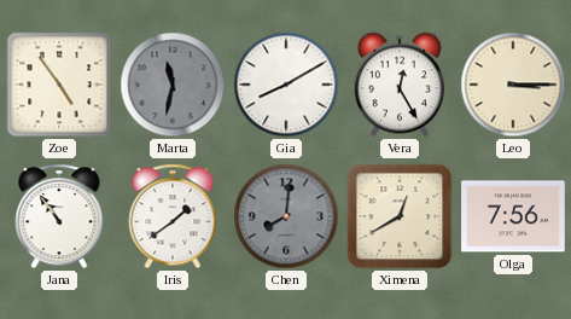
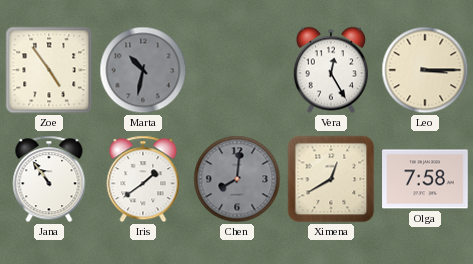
Marta: 11:32 -> 10:32
Gia: 8:10 -> none
Olga: 7:56 -> 7:58
